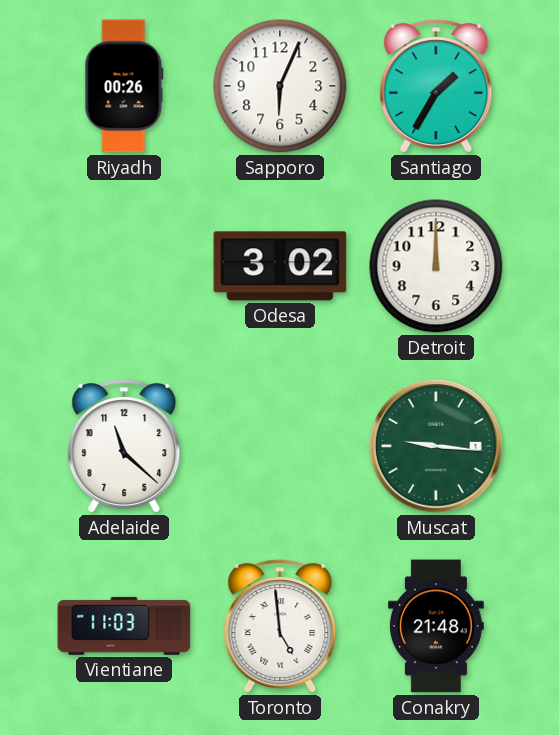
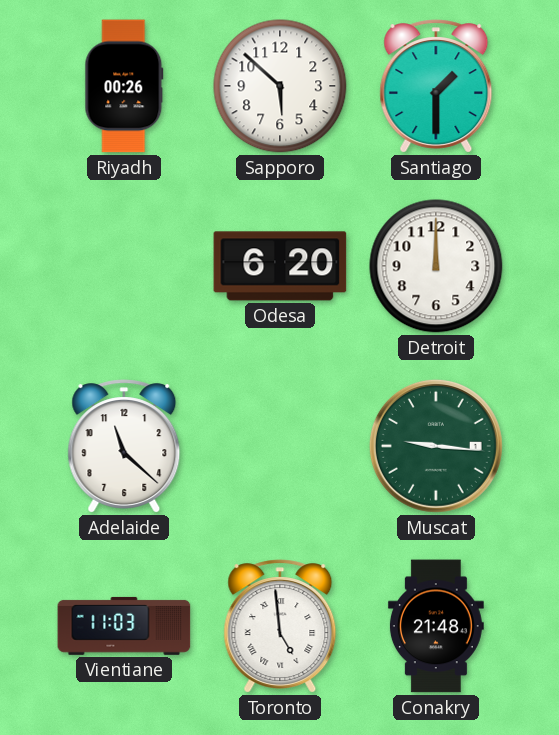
Sapporo: 6:04 -> 5:52
Santiago: 1:35 -> 1:30
Odesa: 3:02 -> 6:20
